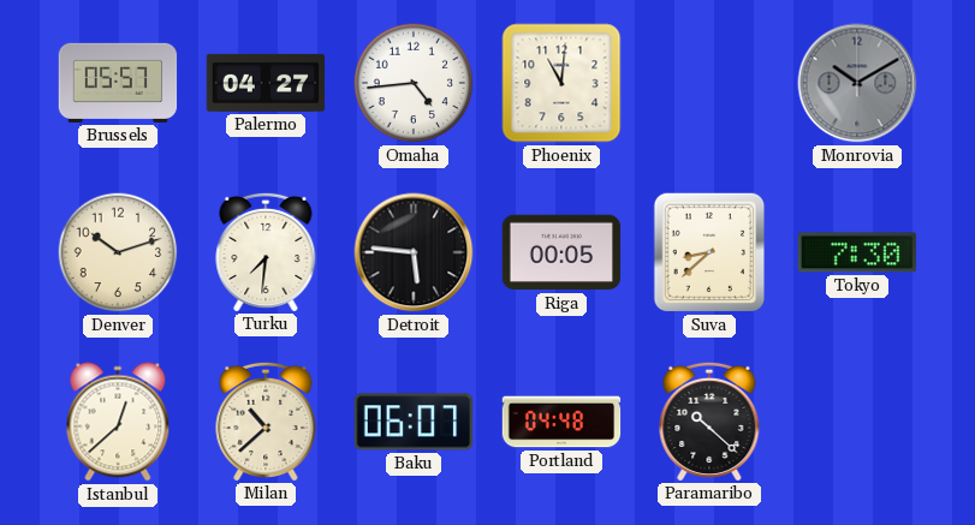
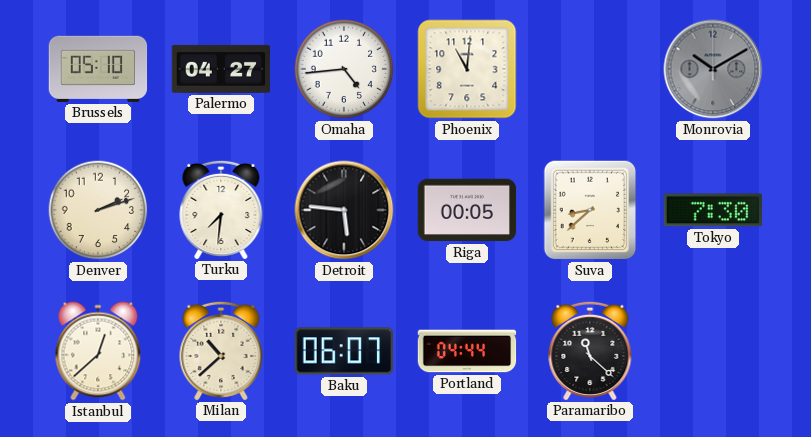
Brussels: 05:57 -> 05:10
Denver: 10:12 -> 2:12
Portland: 04:48 -> 04:44
Paramaribo: 10:22 -> 11:22
